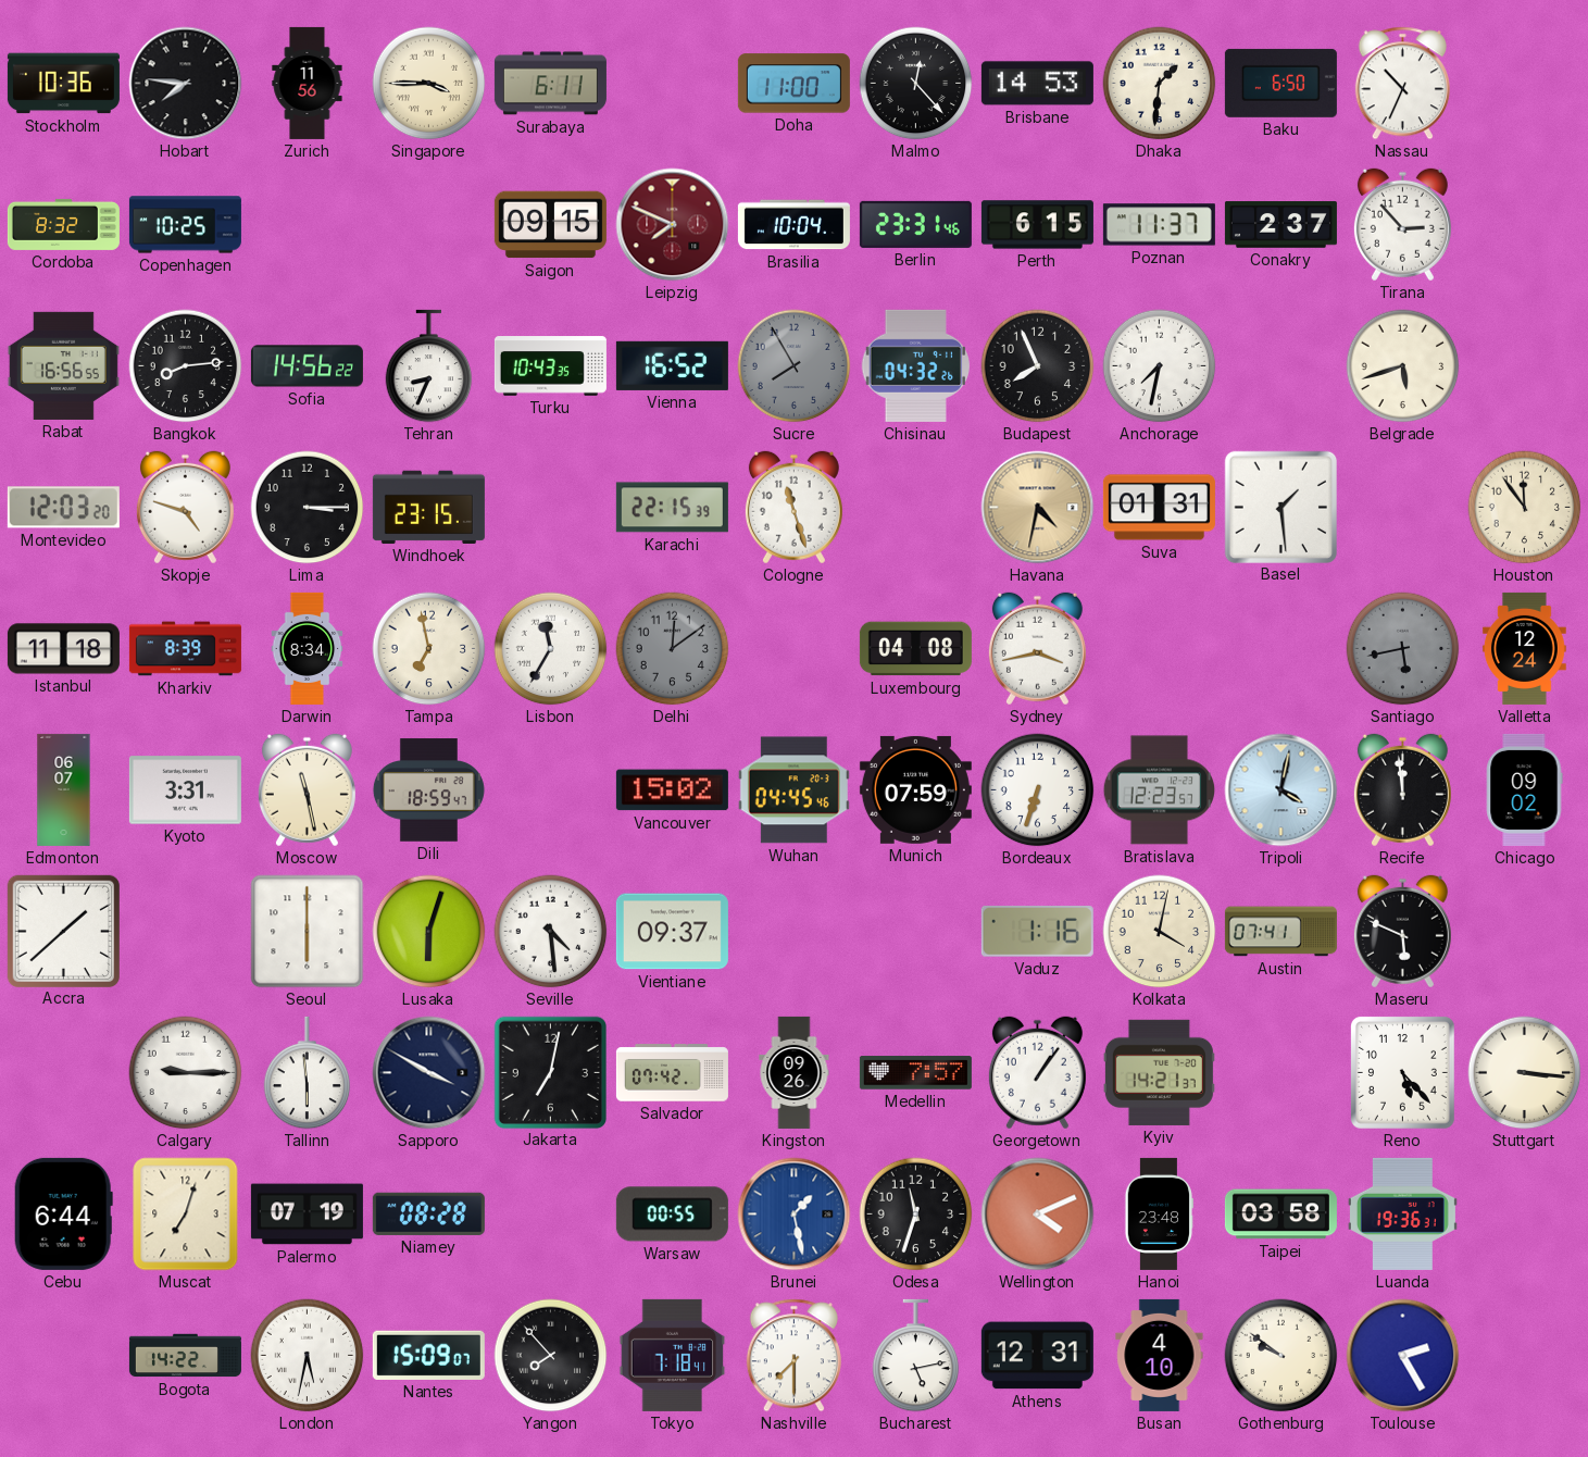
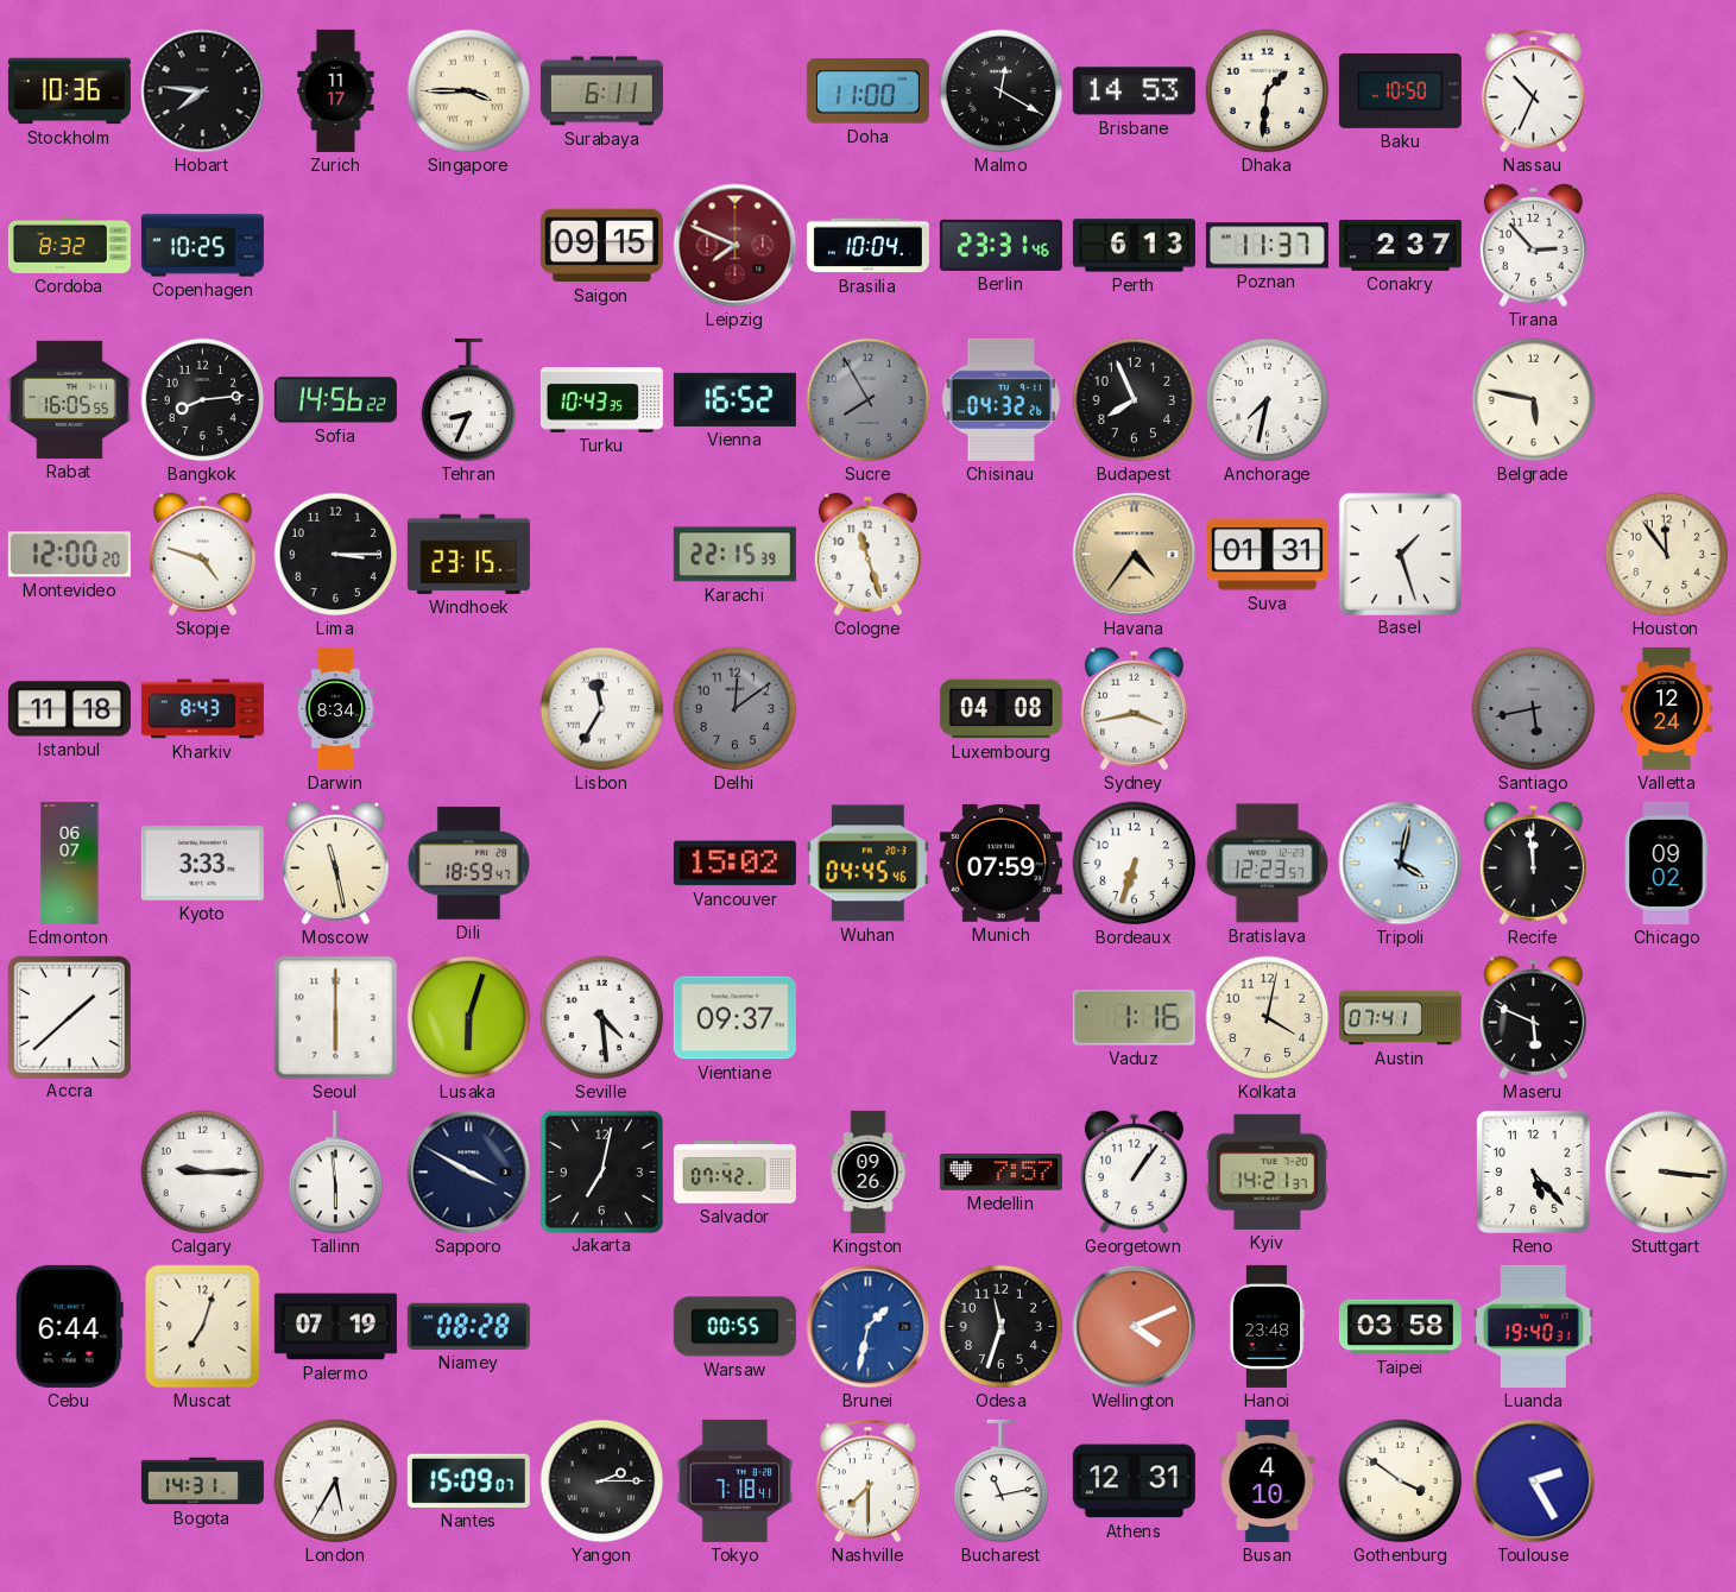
Zurich: 11:56 -> 11:17
Malmo: 12:23 -> 12:20
Baku: 6:50 -> 10:50
Perth: 6:15 -> 6:13
Rabat: 16:56 -> 16:05
Belgrade: 5:42 -> 5:47
Montevideo: 12:03 -> 12:00
Havana: 4:32 -> 4:36
Basel: 1:29 -> 1:27
Kharkiv: 8:39 -> 8:43
Tampa: 6:58 -> none
Kyoto: 3:31 -> 3:33
Brunei: 1:28 -> 1:32
Luanda: 19:36 -> 19:40
Bogota: 14:22 -> 14:31
London: 5:32 -> 5:35
Yangon: 7:53 -> 2:15
Bucharest: 5:13 -> 11:13
Gothenburg: 9:51 -> 3:51
